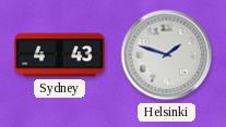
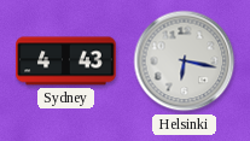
Helsinki: 1:48 -> 6:17
